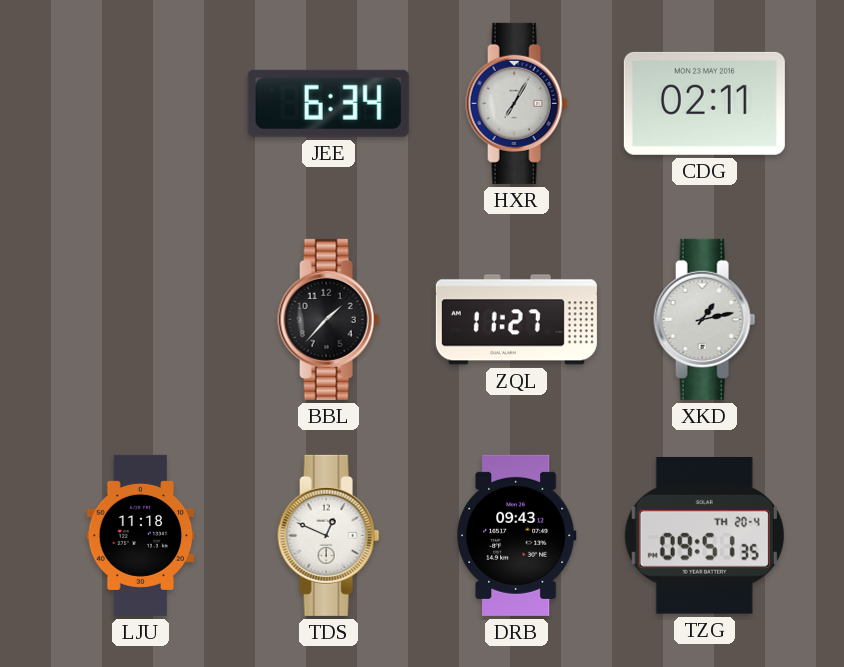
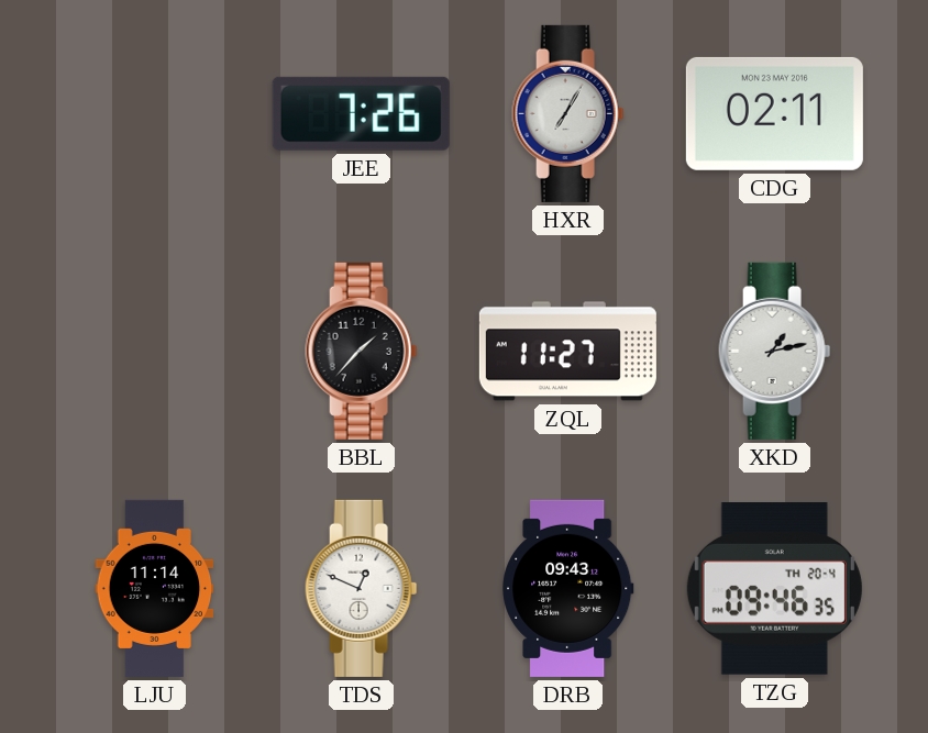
JEE: 6:34 -> 7:26
LJU: 11:18 -> 11:14
TZG: 09:51 -> 09:46
